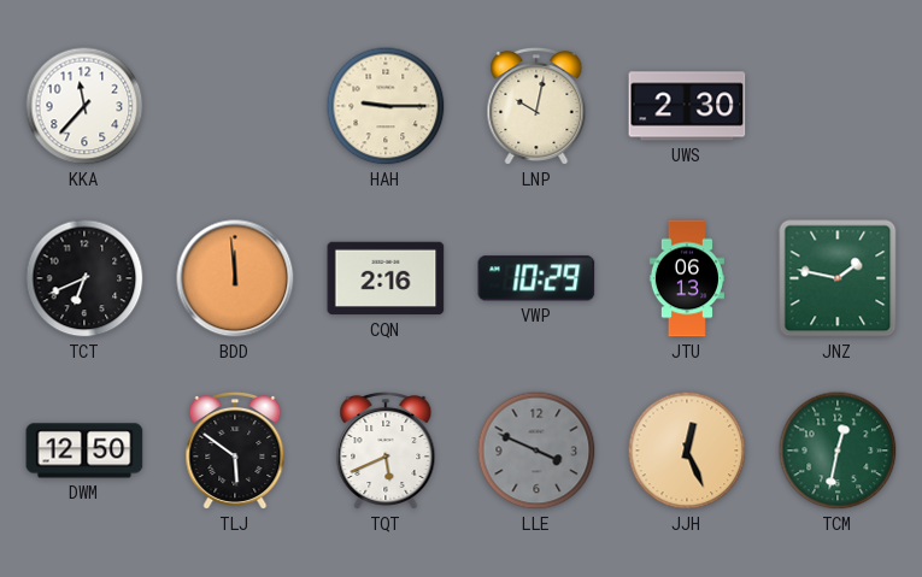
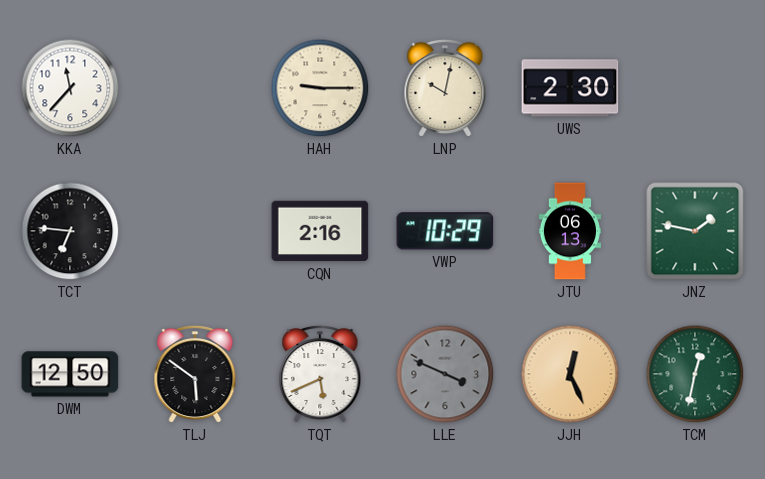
TCT: 6:41 -> 6:46
BDD: 11:59 -> none
